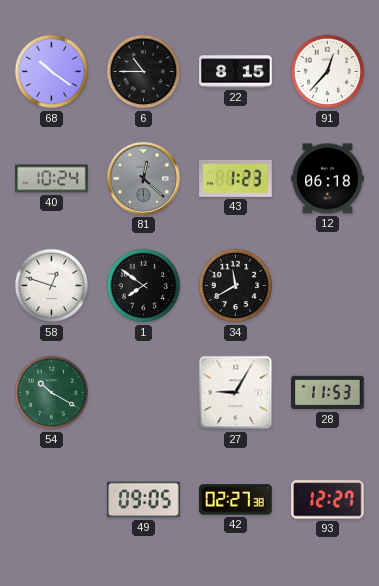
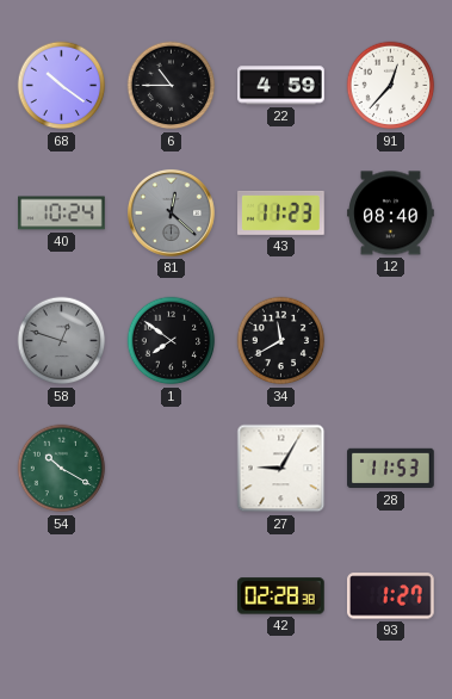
22: 8:15 -> 4:59
43: 1:23 -> 11:23
12: 06:18 -> 08:40
58 dial: white -> grey
49: 09:05 -> none
42: 02:27 -> 02:28
93: 12:27 -> 1:27
